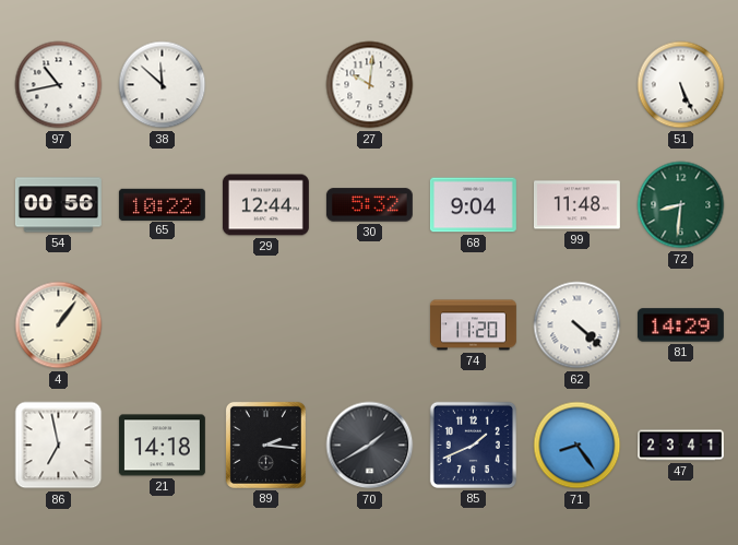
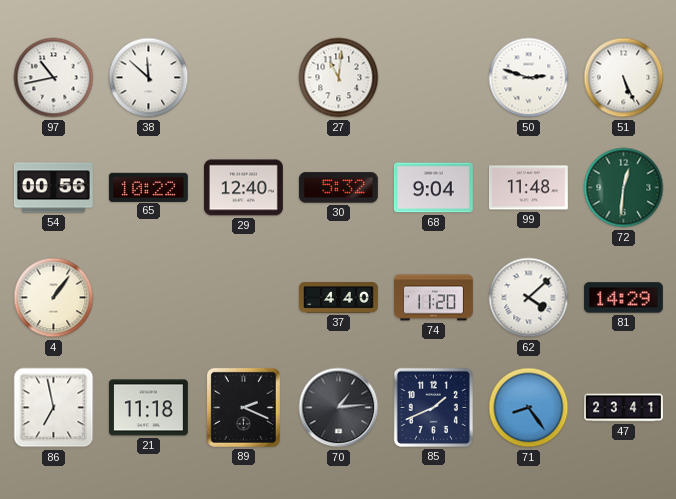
27: 10:01 -> 11:01
50: none -> 2:48
29: 12:44 -> 12:40
72: 8:31 -> 12:31
37: none -> 4:40
62: 4:22 -> 4:08
21: 14:18 -> 11:18
89: 2:16 -> 2:19
70: 1:40 -> 1:14
